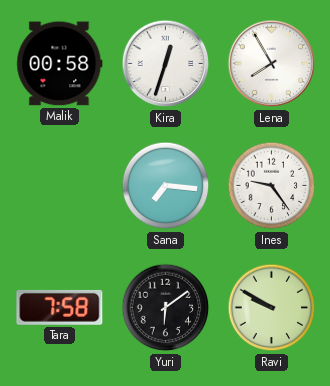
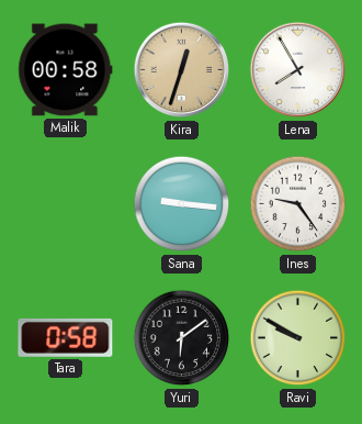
Kira dial: white -> champagne
Sana: 7:16 -> 9:16
Tara: 7:58 -> 0:58
